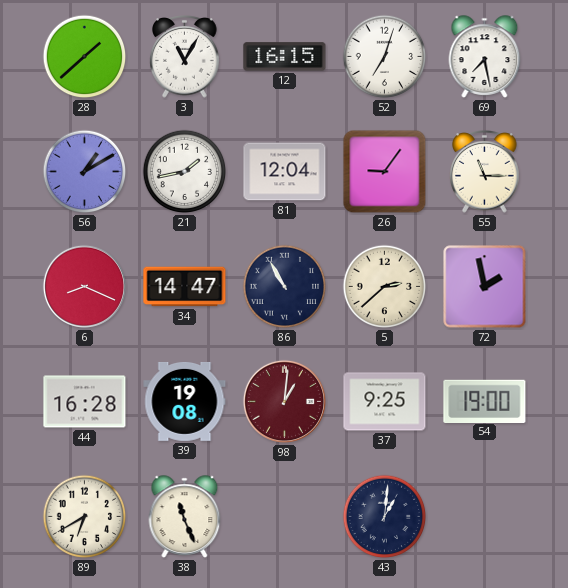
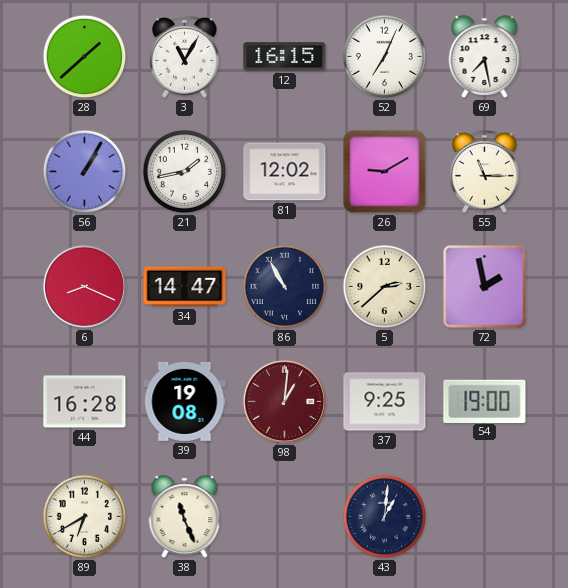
52: 7:03 -> 7:04
56: 1:10 -> 1:05
81: 12:04 -> 12:02
26: 9:06 -> 9:10
